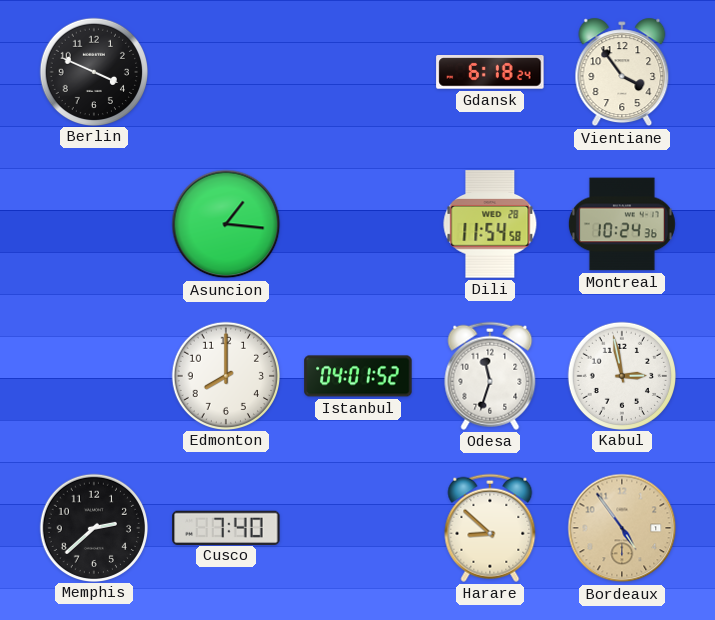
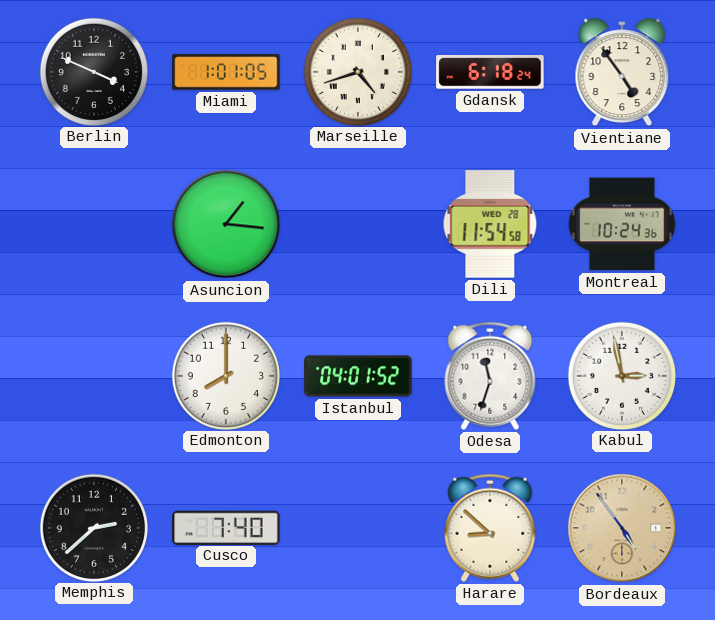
Miami: none -> 1:01
Marseille: none -> 4:42
Vientiane: 3:54 -> 4:54
